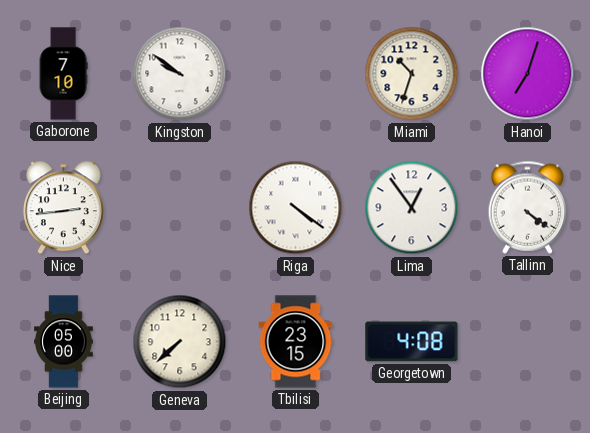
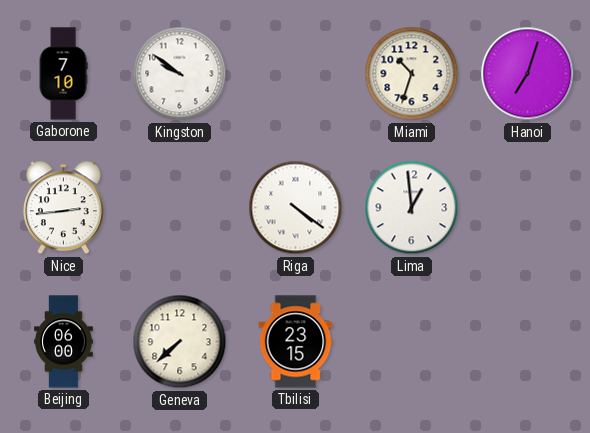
Lima: 12:54 -> 12:59
Tallinn: 4:21 -> none
Beijing: 05:00 -> 06:00
Georgetown: 4:08 -> none
